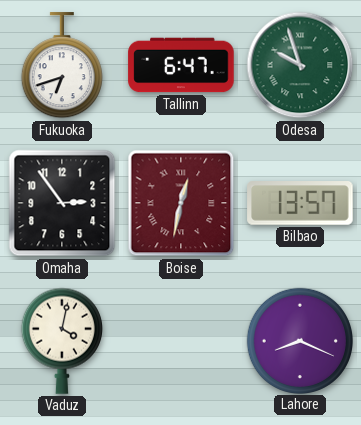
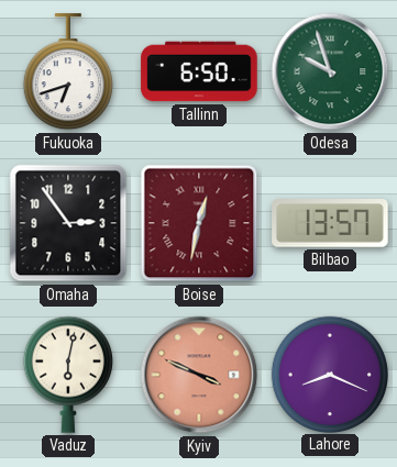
Tallinn: 6:47 -> 6:50
Vaduz: 4:02 -> 6:02
Kyiv: none -> 3:49
